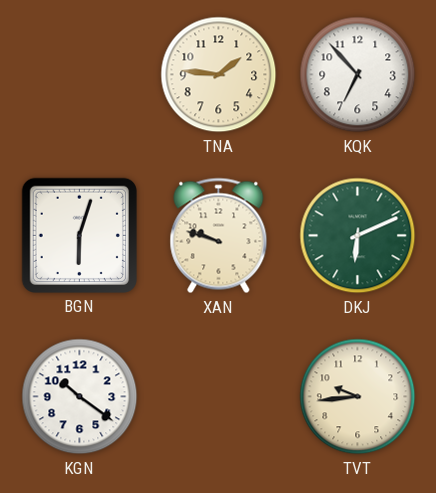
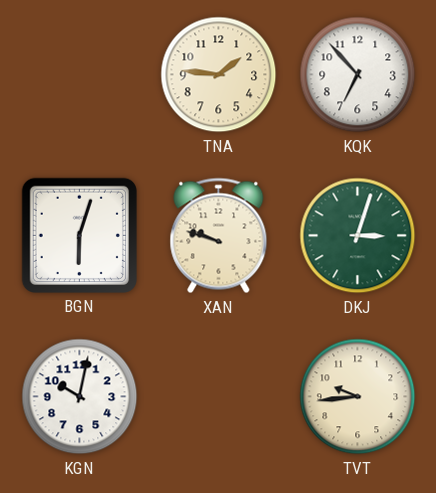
DKJ: 6:11 -> 3:03
KGN: 10:21 -> 10:02
